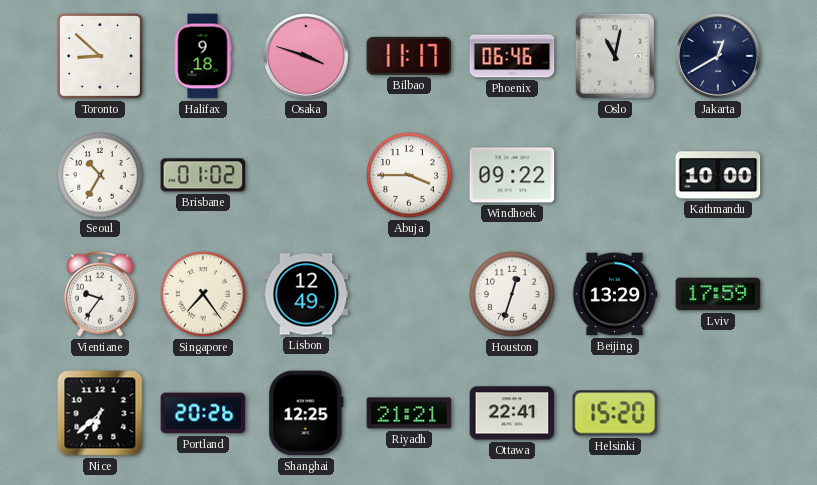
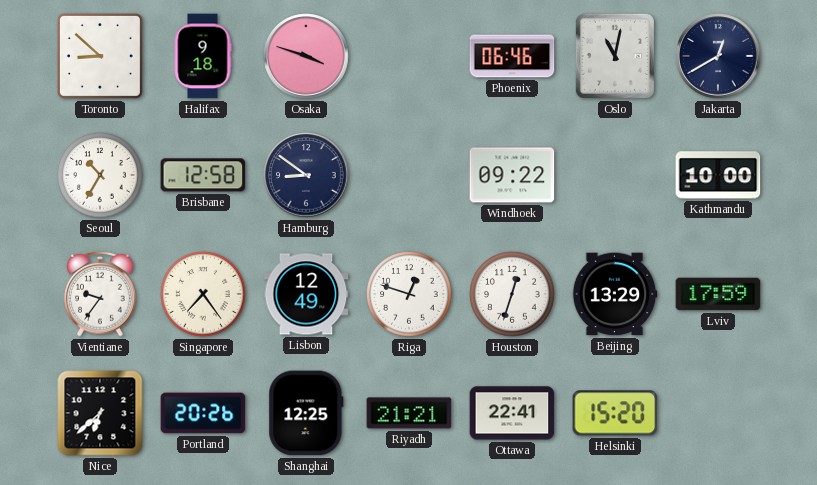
Bilbao: 11:17 -> none
Brisbane: 01:02 -> 12:58
Hamburg: none -> 8:51
Abuja: 3:45 -> none
Riga: none -> 12:48
